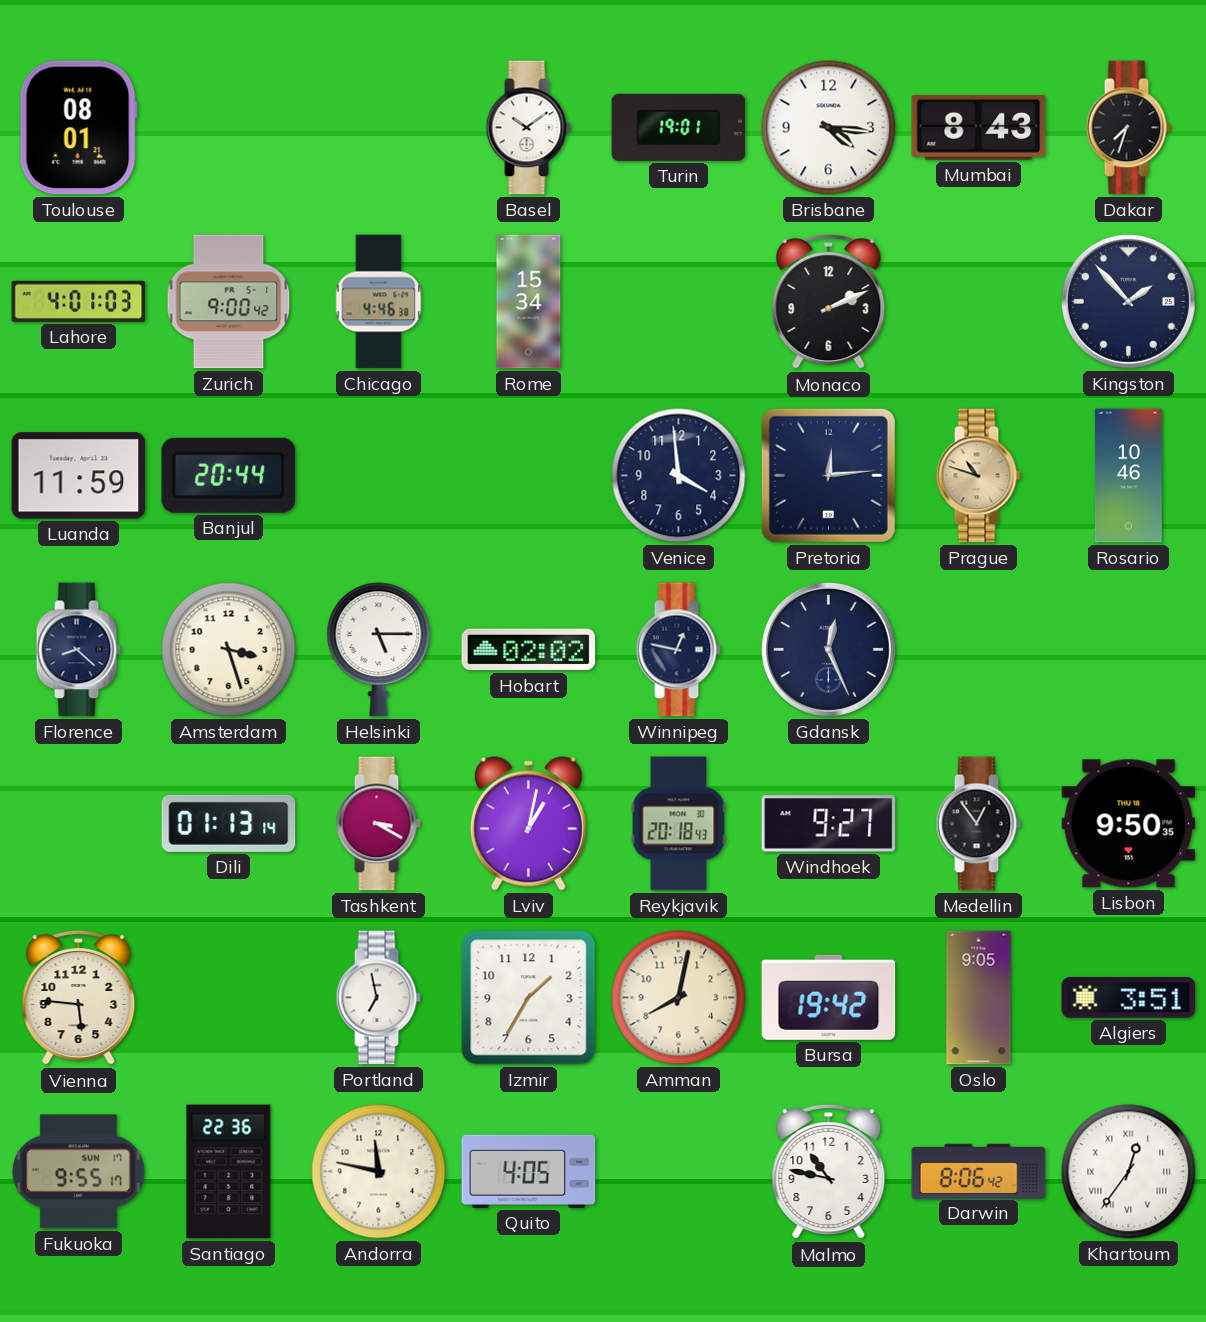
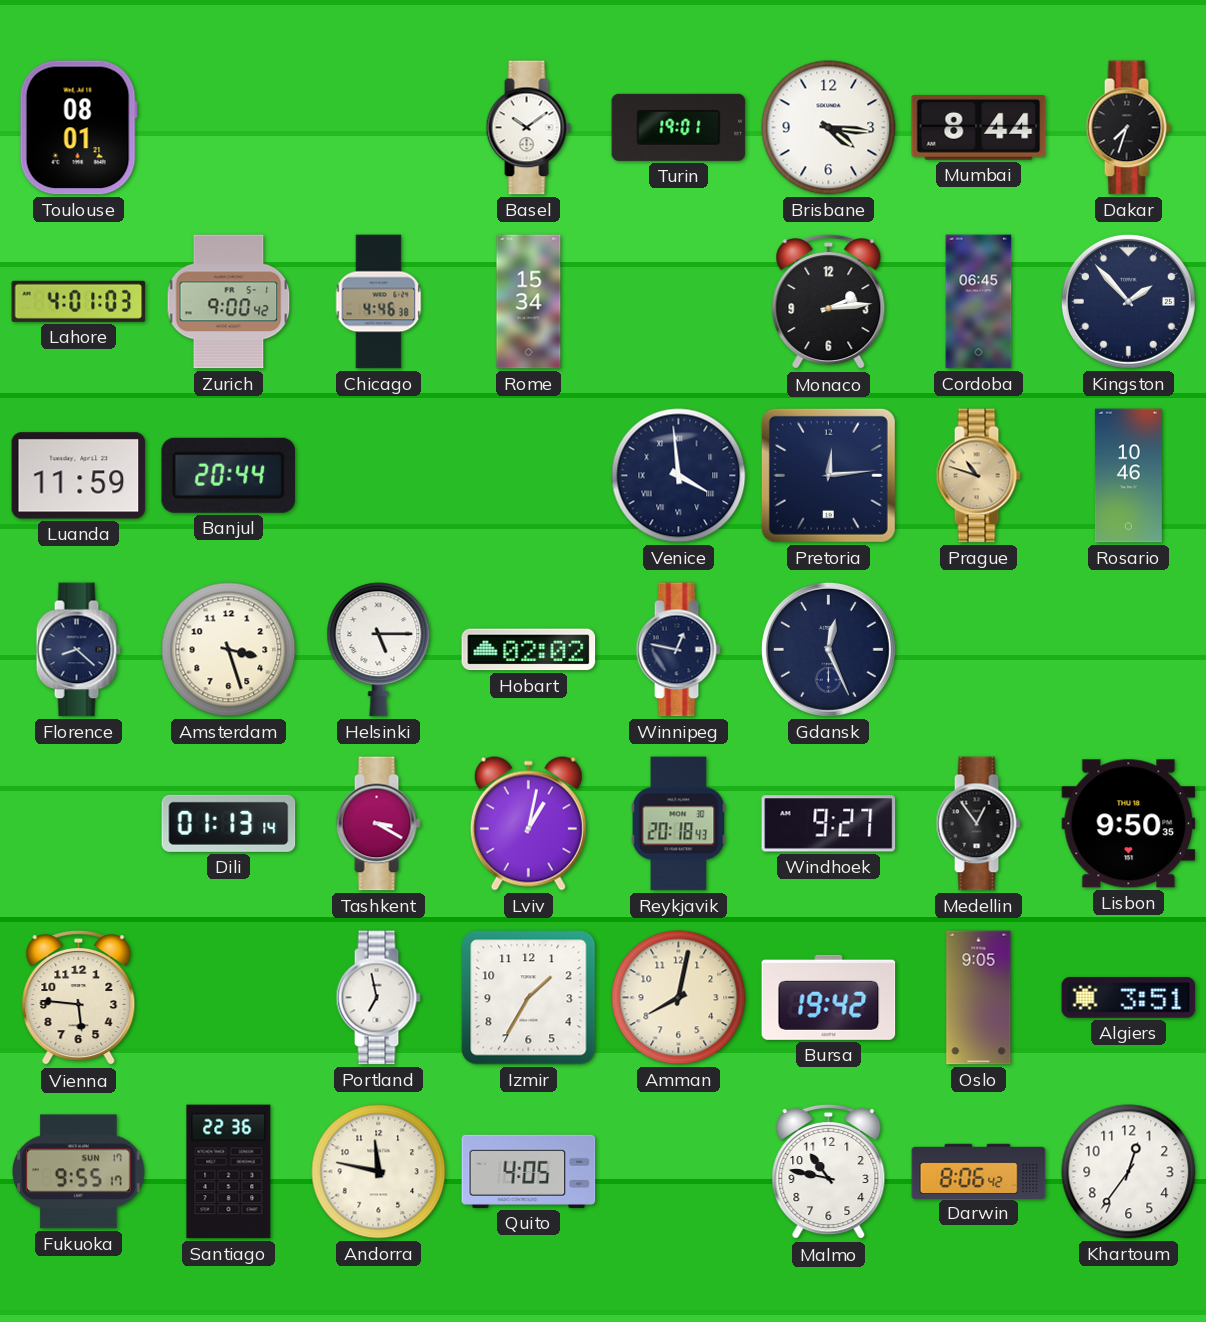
Mumbai: 8:43 -> 8:44
Monaco: 2:11 -> 2:14
Cordoba: none -> 06:45
Venice numerals: Arabic -> Roman
Khartoum numerals: Roman -> Arabic
